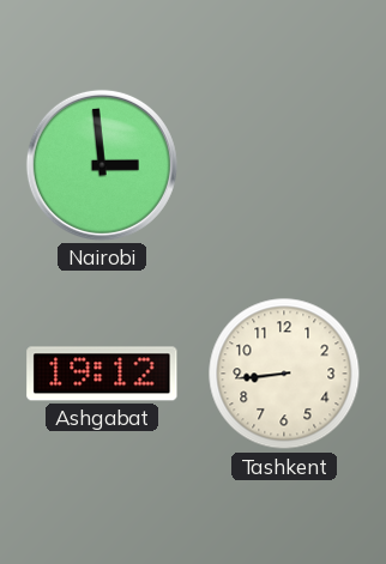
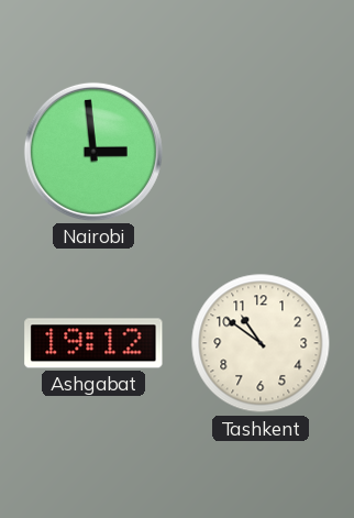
Tashkent: 8:44 -> 10:51
